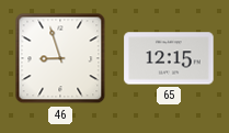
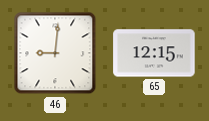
46: 8:57 -> 9:01
